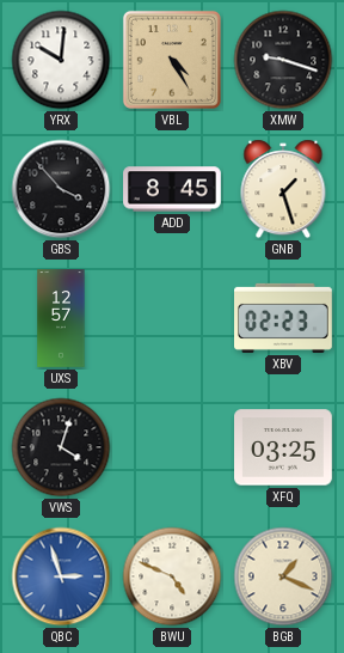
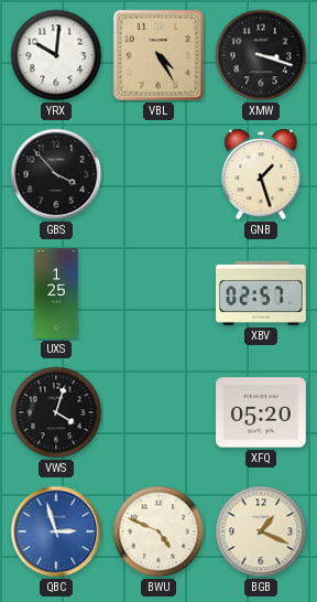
XMW: 9:18 -> 3:18
ADD: 8:45 -> none
UXS: 12:57 -> 1:25
XBV: 02:23 -> 02:57
XFQ: 03:25 -> 05:20
